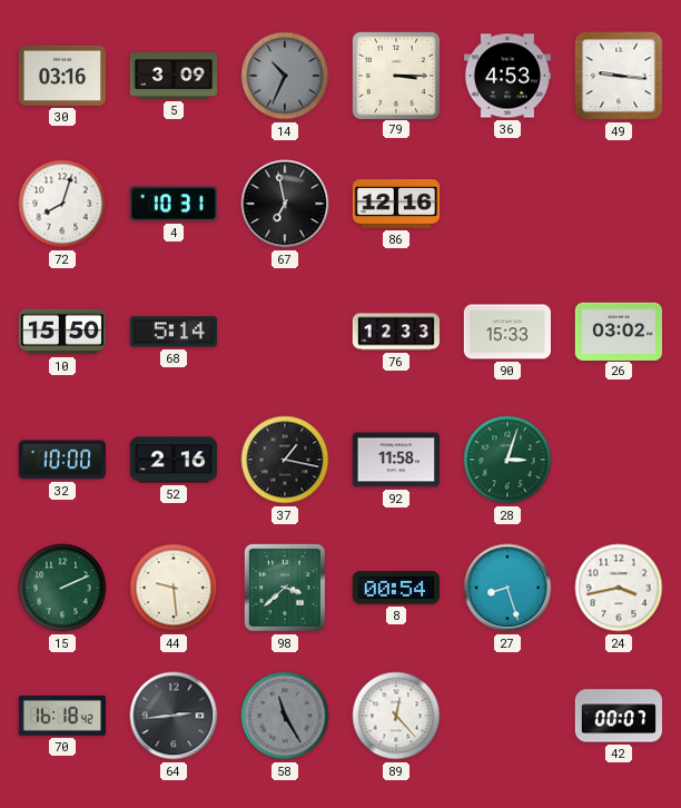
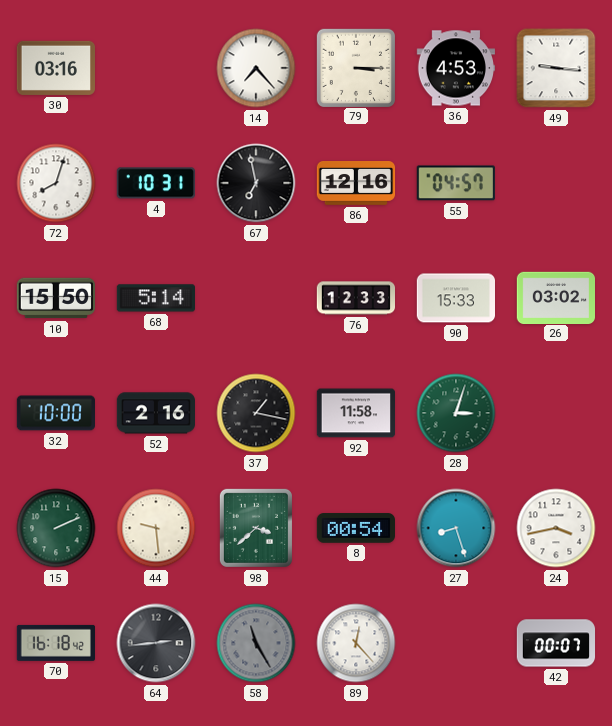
5: 3:09 -> none
14: 10:34 -> 7:23
14 dial: grey -> white
55: none -> 04:57
